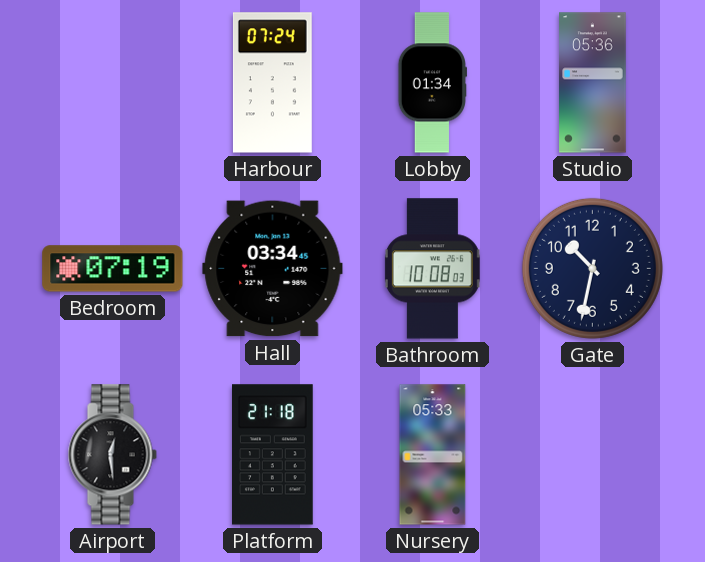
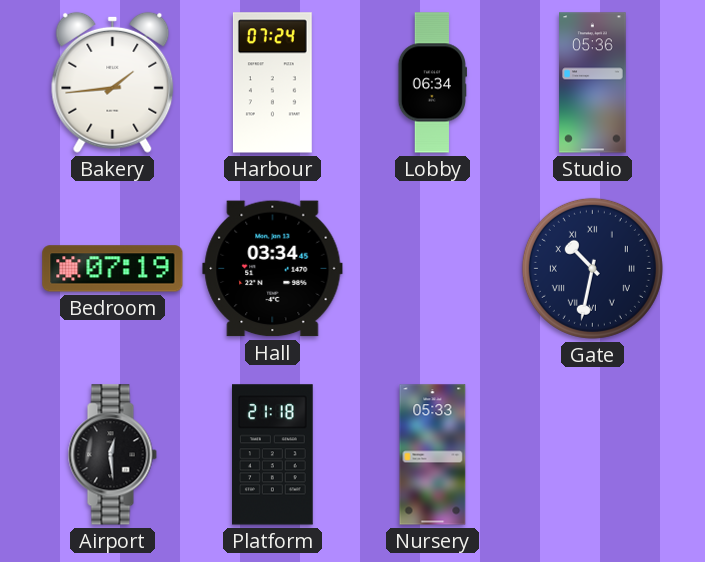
Bakery: none -> 1:44
Lobby: 01:34 -> 06:34
Bathroom: 10:08 -> none
Gate numerals: Arabic -> Roman
